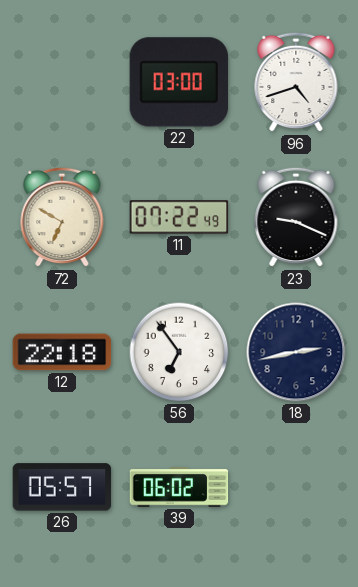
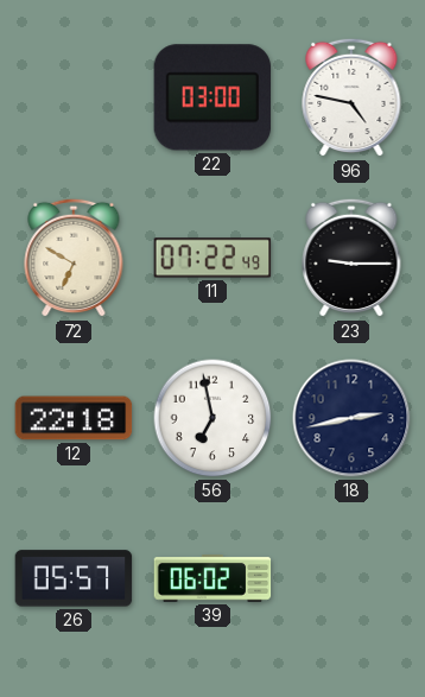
96: 4:42 -> 4:47
23: 9:19 -> 9:15
56: 6:54 -> 6:58
